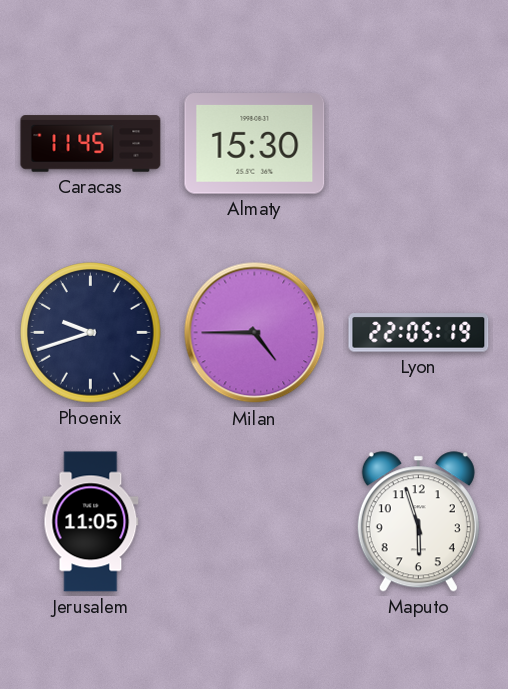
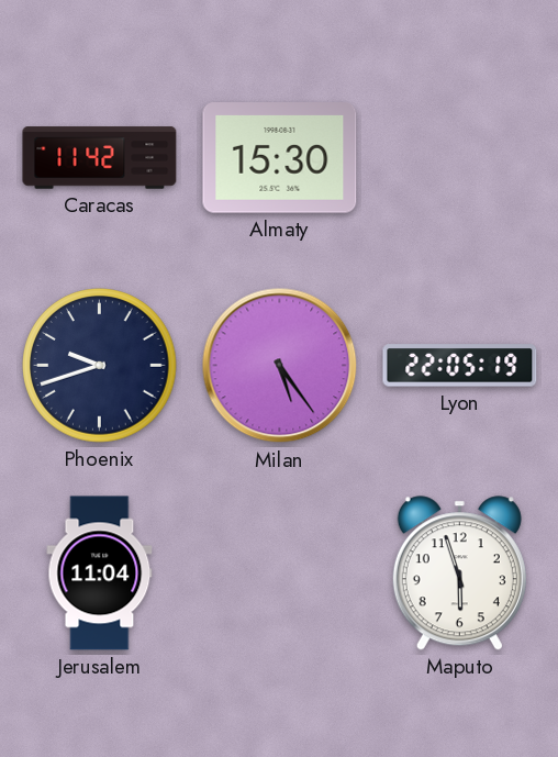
Caracas: 11:45 -> 11:42
Milan: 4:45 -> 5:24
Jerusalem: 11:05 -> 11:04
